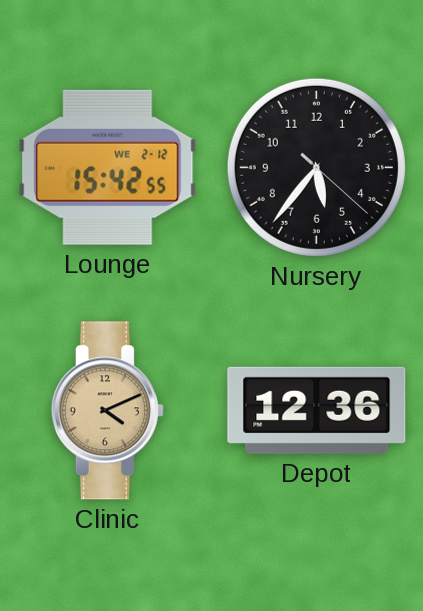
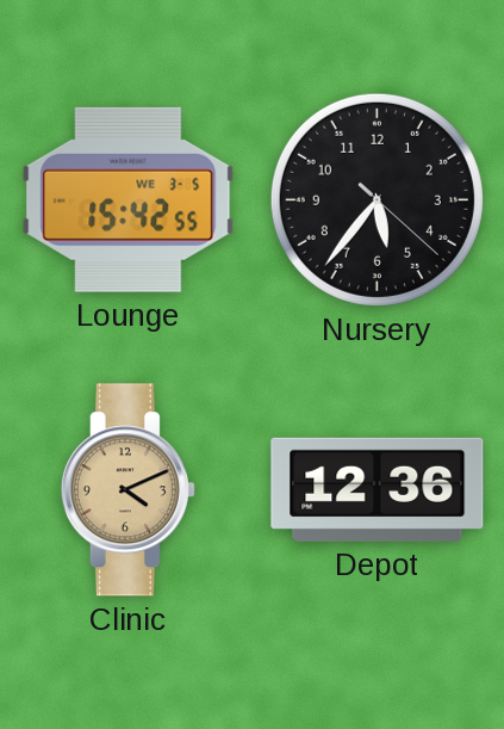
Lounge date: WE 2-12 -> WE 3-5
